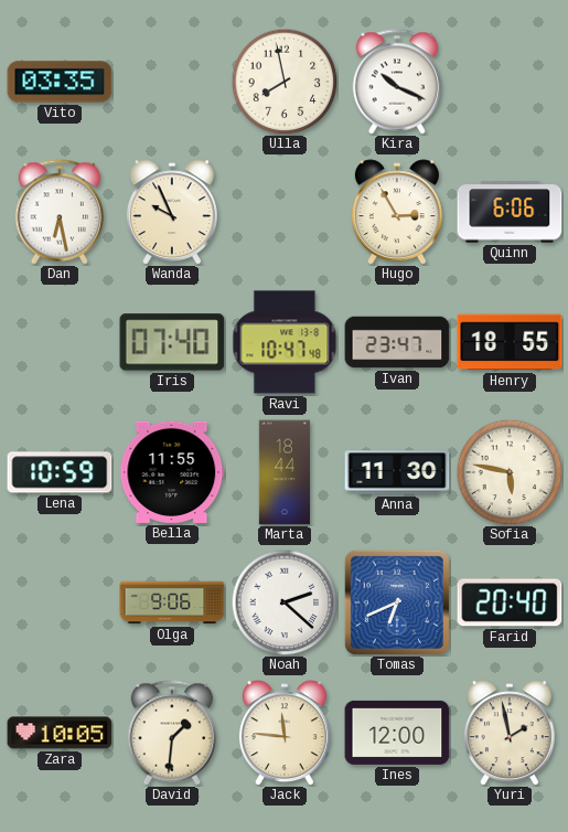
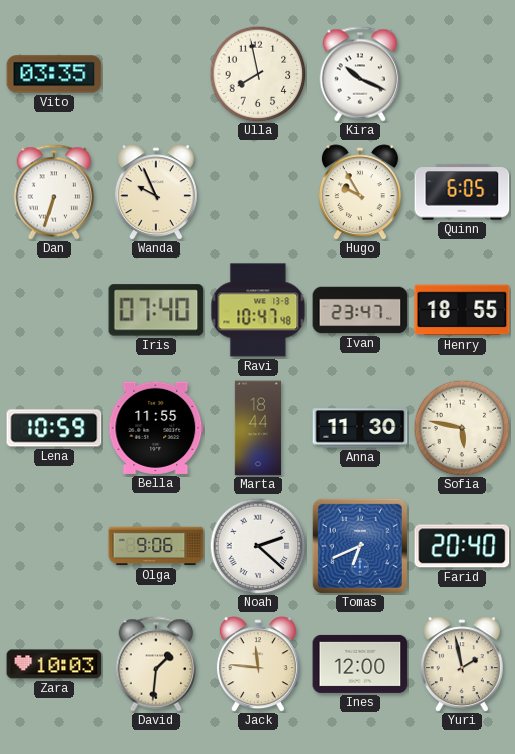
Dan: 6:28 -> 6:33
Hugo: 2:55 -> 9:55
Quinn: 6:06 -> 6:05
Zara: 10:05 -> 10:03
